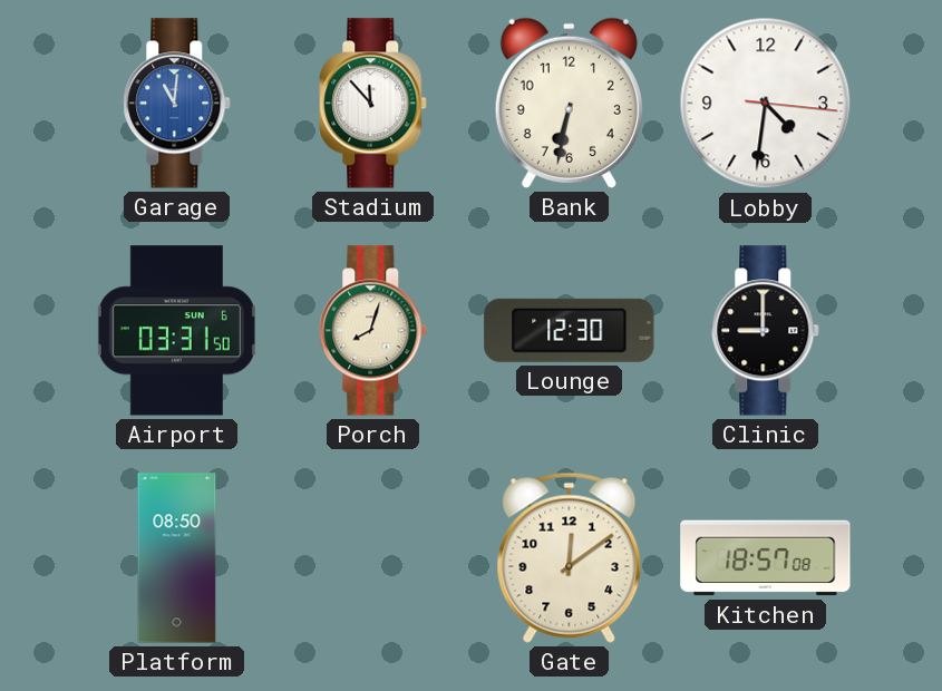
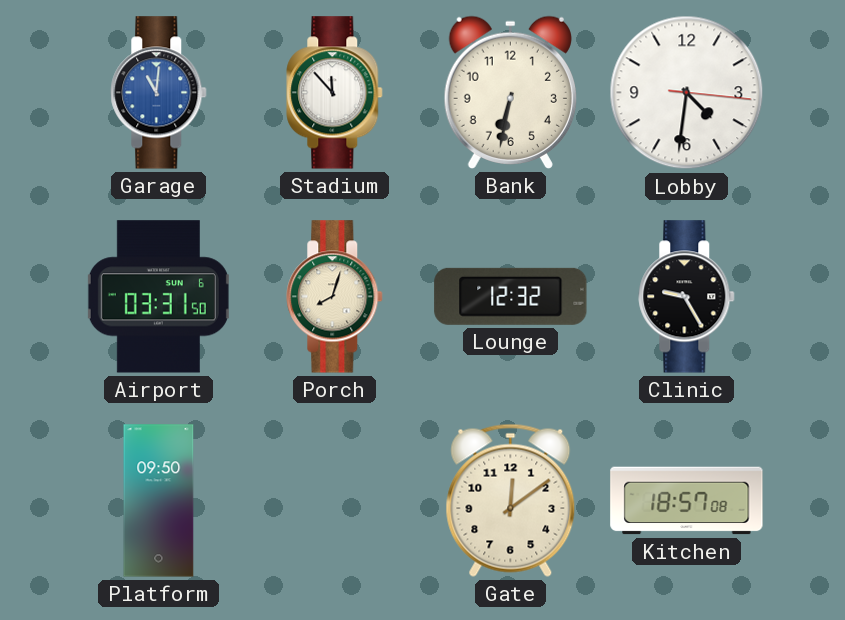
Lounge: 12:30 -> 12:32
Clinic: 9:00 -> 9:25
Platform: 08:50 -> 09:50
